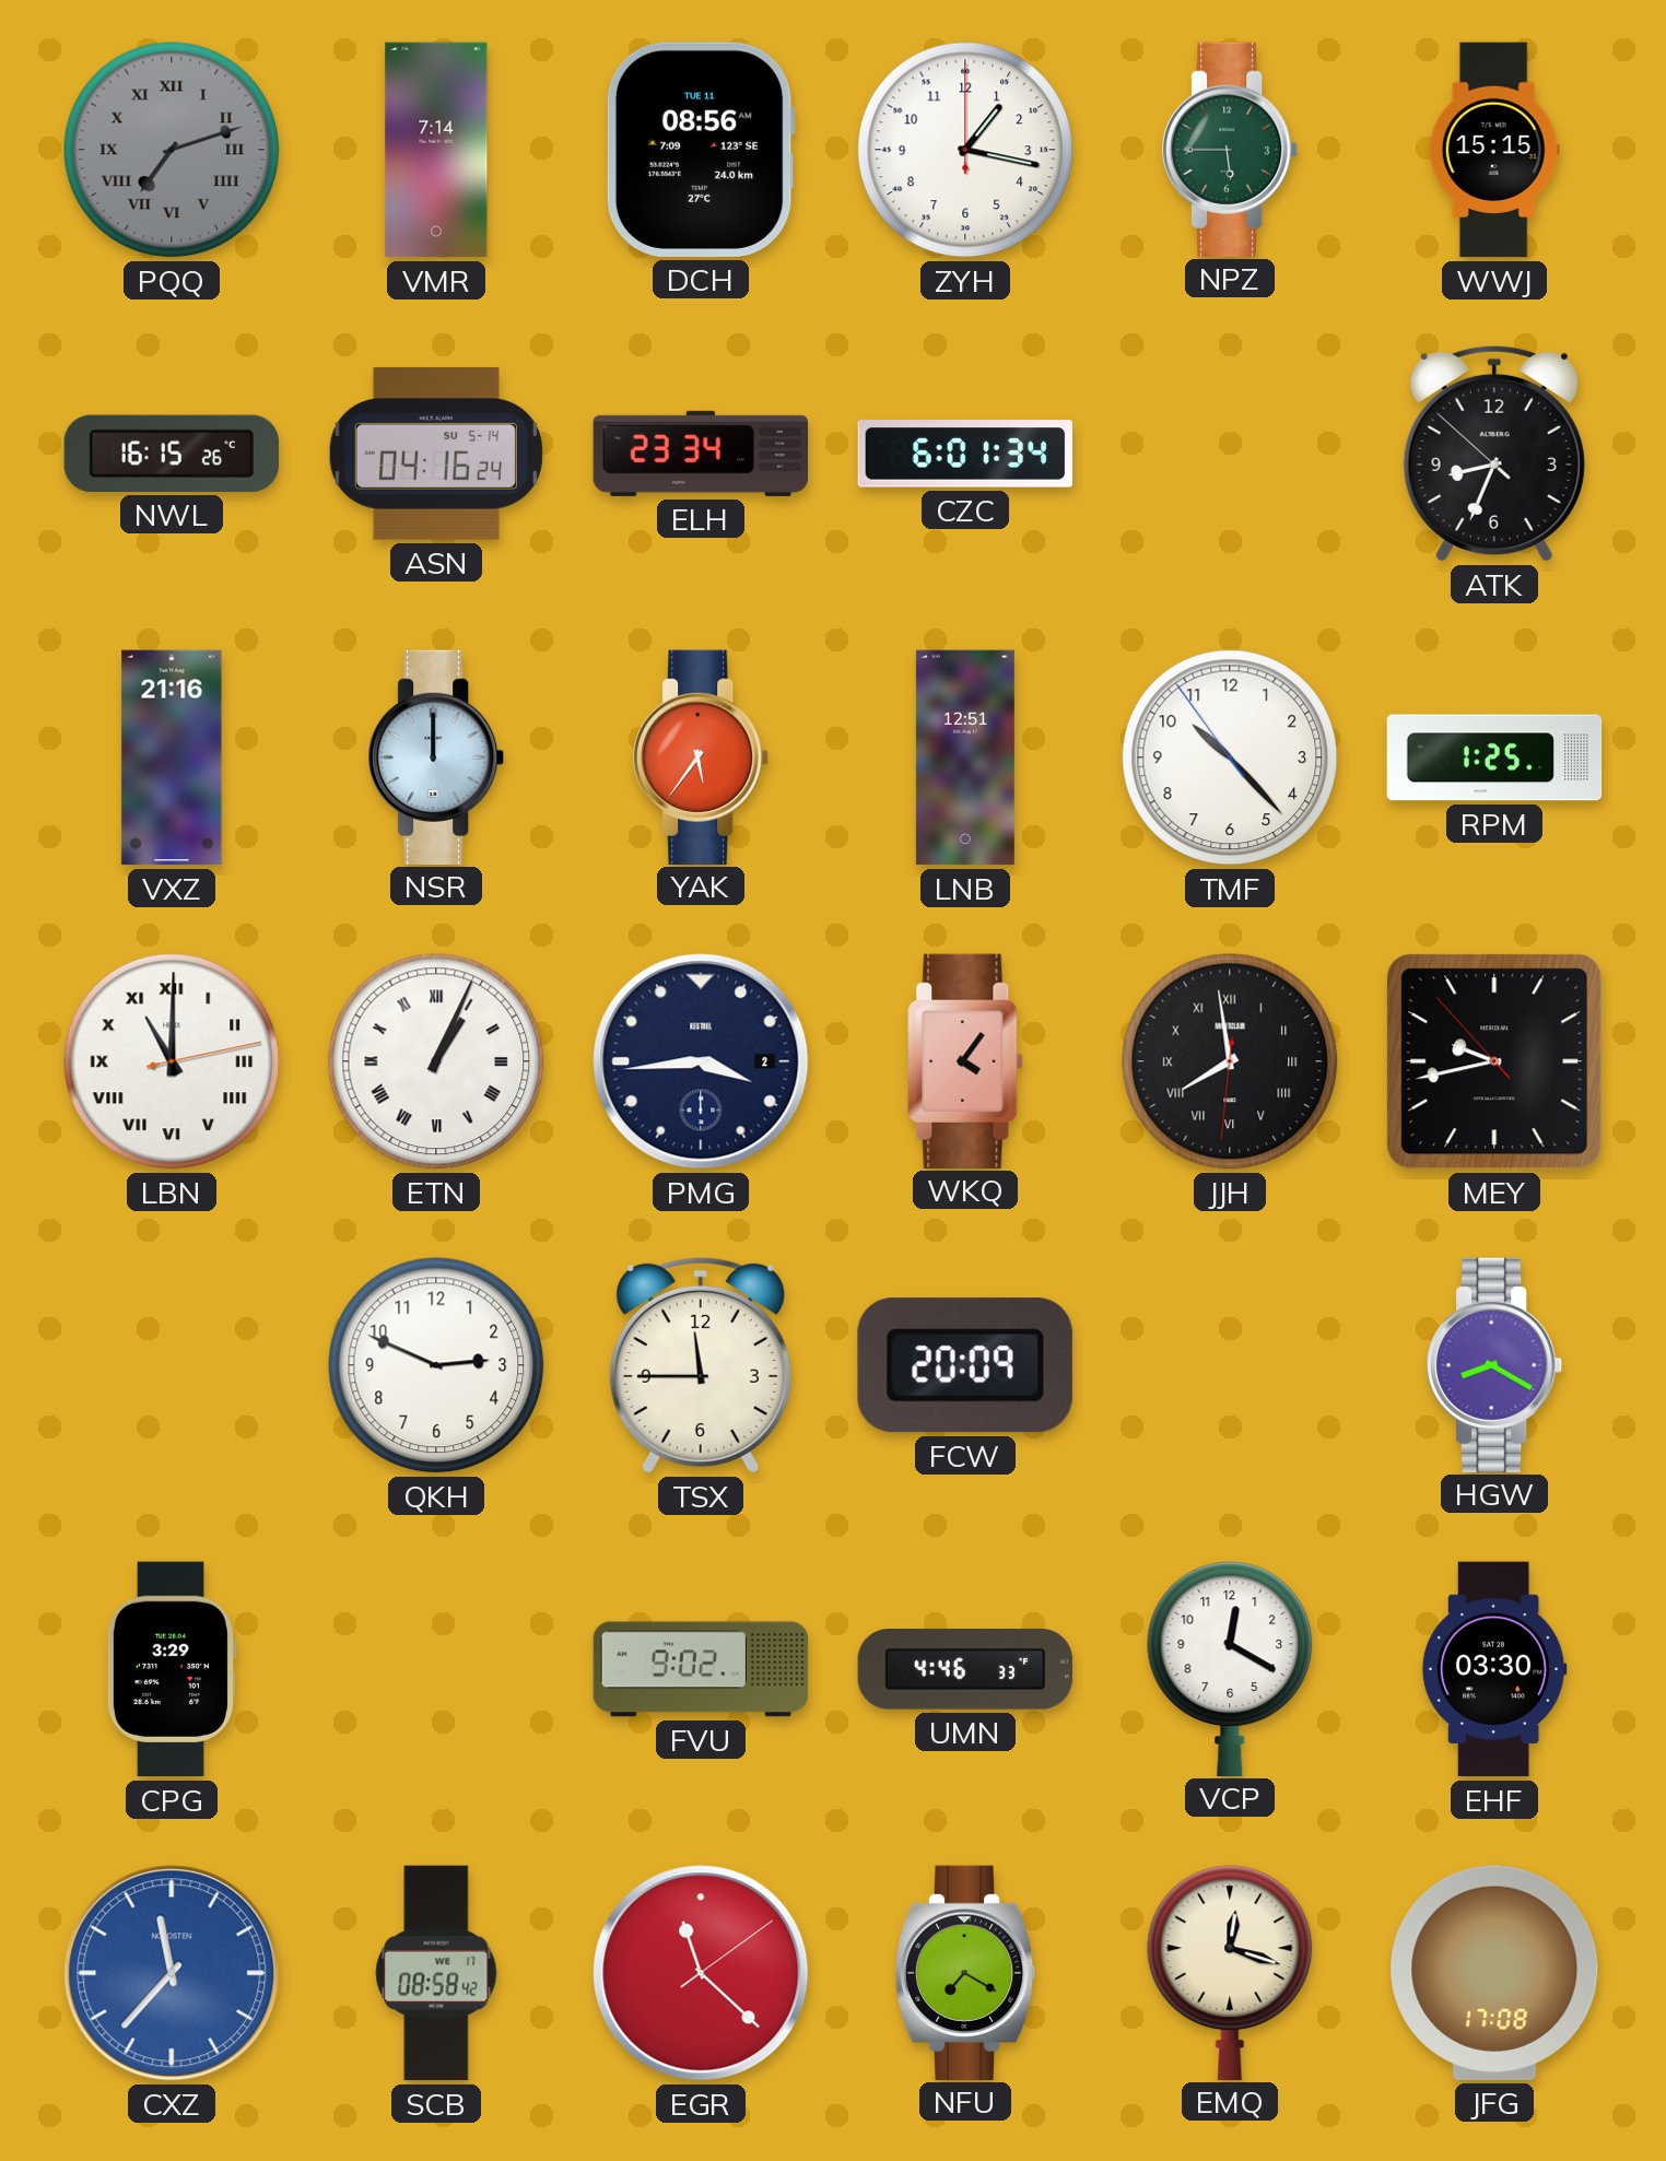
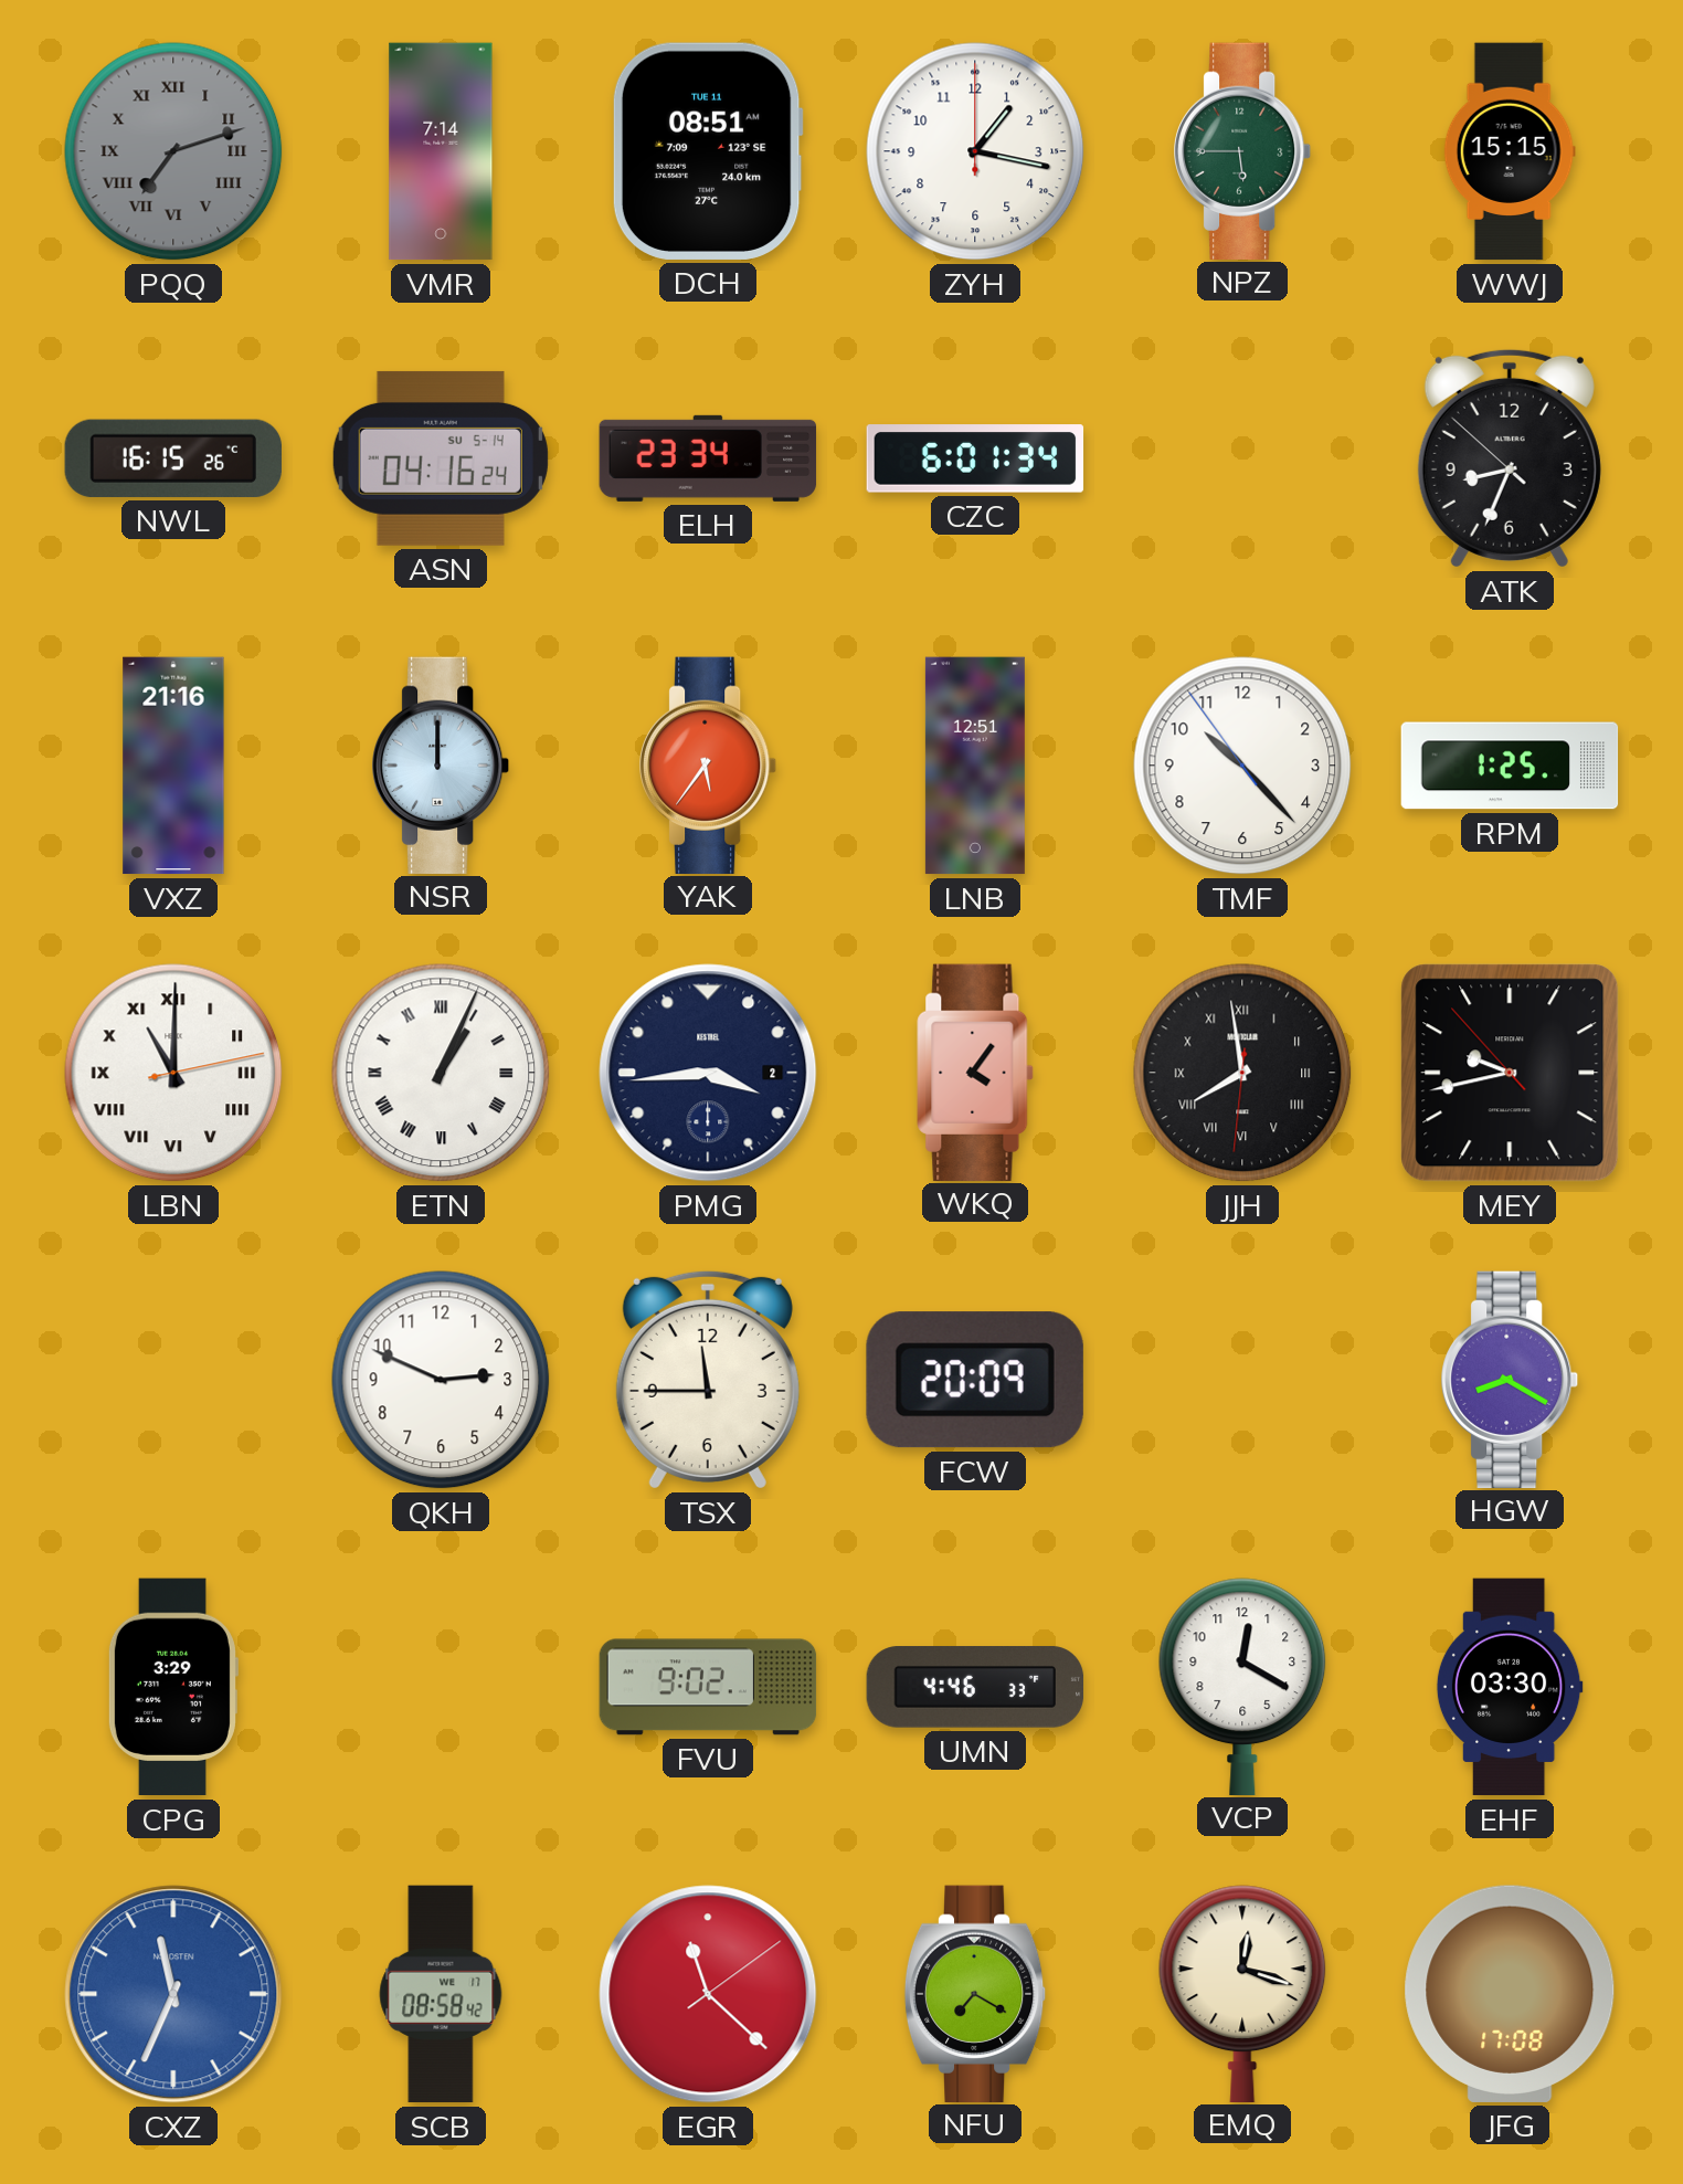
DCH: 08:56 -> 08:51
CXZ: 11:37 -> 11:34
